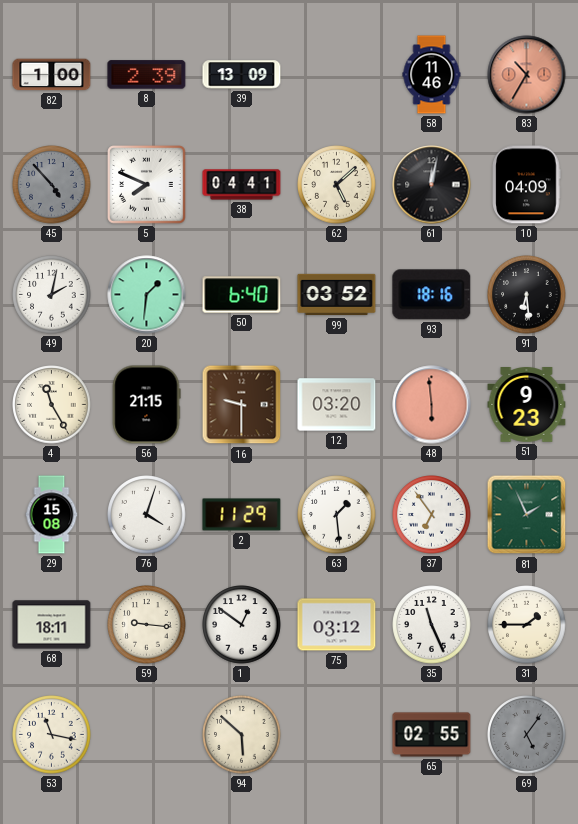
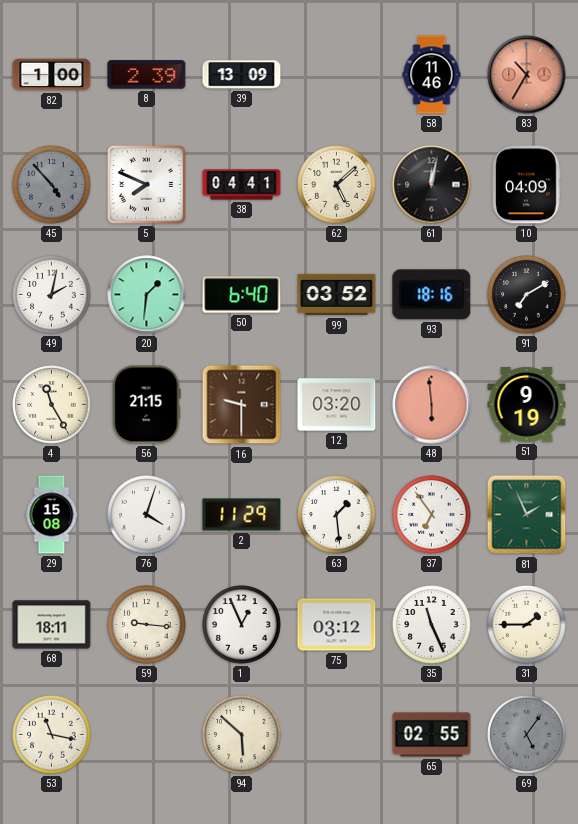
91: 6:29 -> 7:10
51: 9:23 -> 9:19
1: 12:51 -> 12:56
